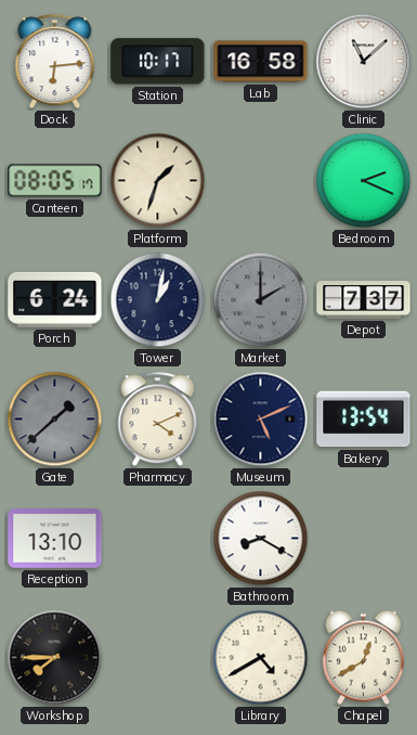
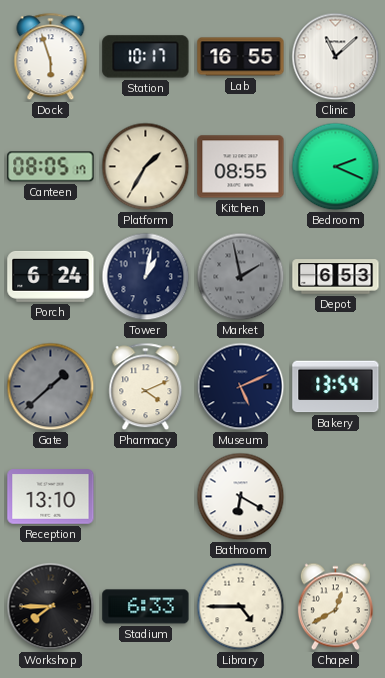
Dock: 6:14 -> 5:57
Lab: 16:58 -> 16:55
Platform: 1:33 -> 1:35
Kitchen: none -> 08:55
Market: 2:00 -> 1:58
Depot: 7:37 -> 6:53
Bathroom: 8:20 -> 6:20
Stadium: none -> 6:33
Library: 4:40 -> 4:45
